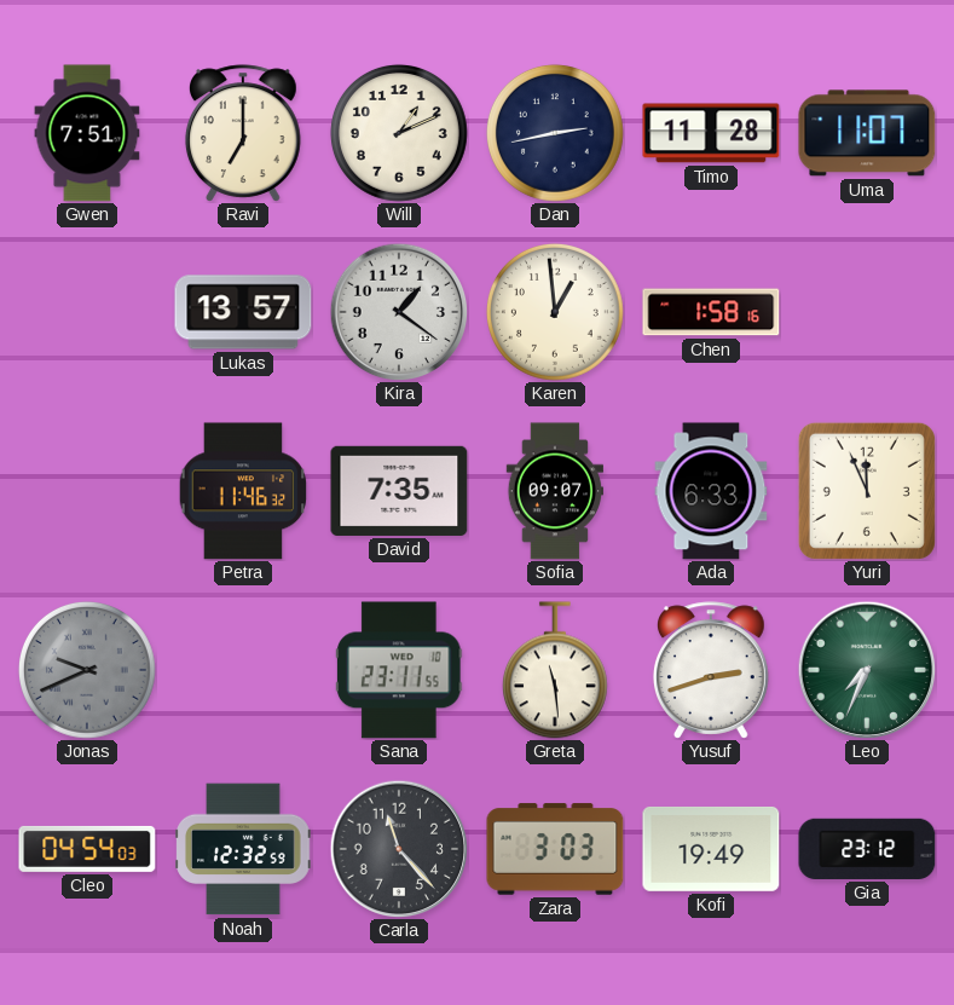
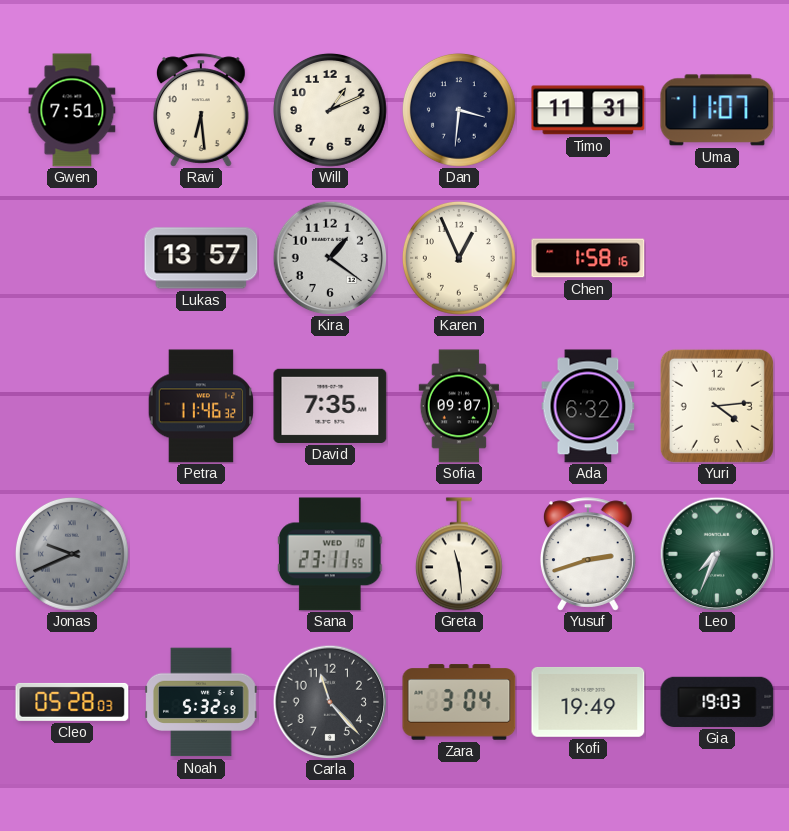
Ravi: 7:00 -> 6:29
Dan: 2:43 -> 3:31
Timo: 11:28 -> 11:31
Karen: 12:59 -> 12:56
Ada: 6:33 -> 6:32
Yuri: 11:56 -> 4:14
Cleo: 04:54 -> 05:28
Noah: 12:32 -> 5:32
Zara: 3:03 -> 3:04
Gia: 23:12 -> 19:03
